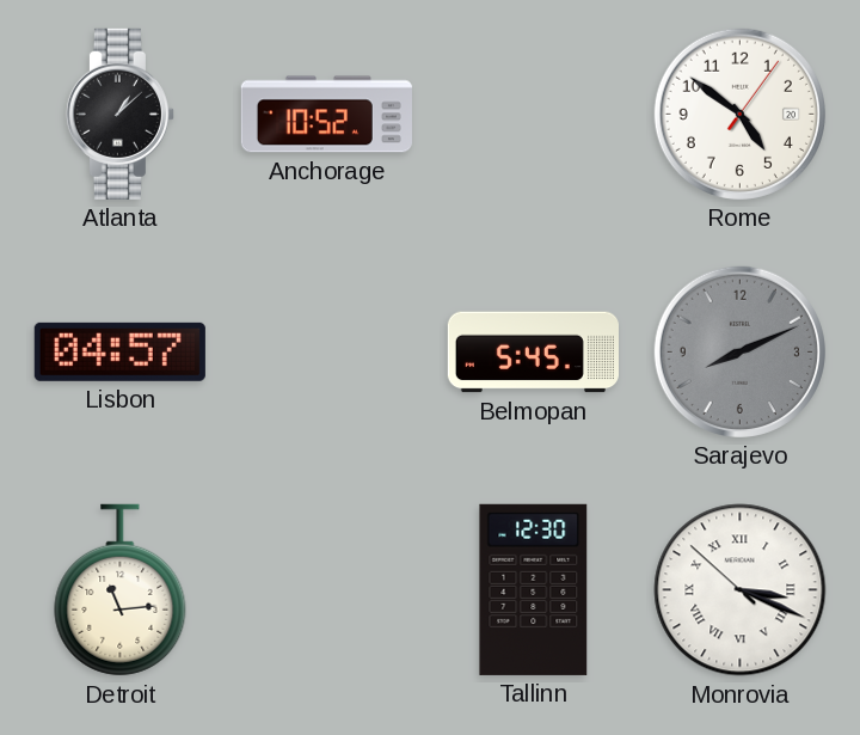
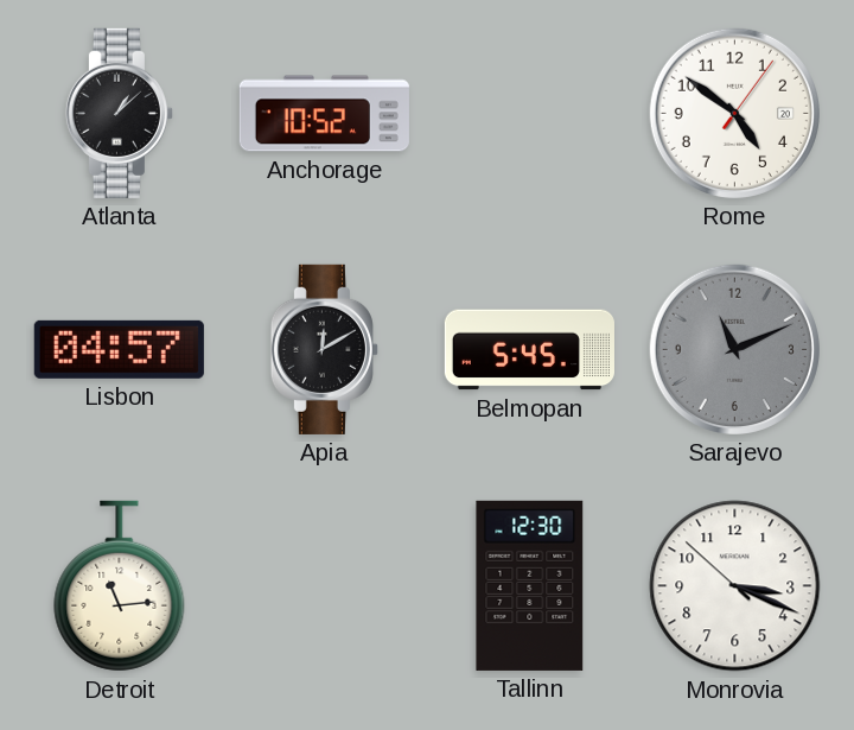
Apia: none -> 12:10
Sarajevo: 8:11 -> 11:11
Monrovia numerals: Roman -> Arabic
